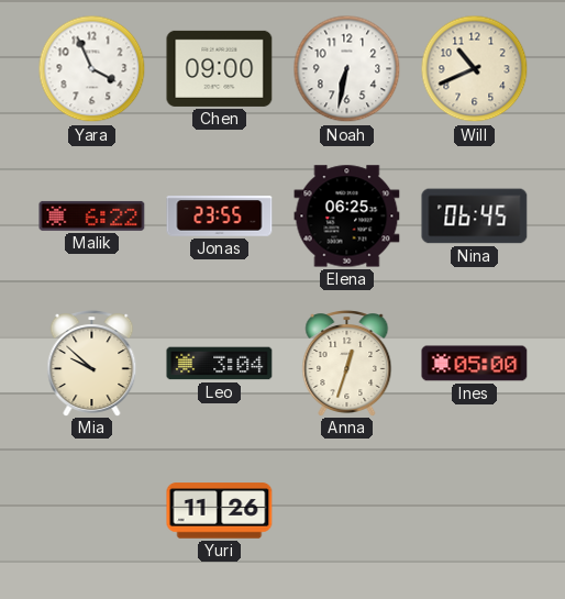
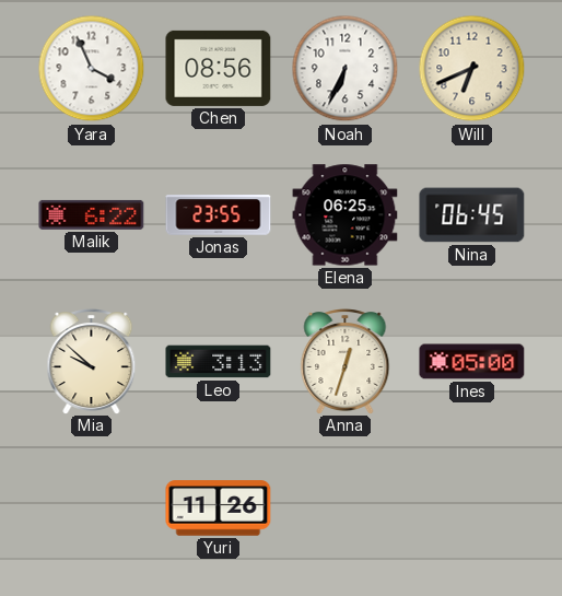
Chen: 09:00 -> 08:56
Noah: 6:32 -> 6:34
Will: 10:41 -> 6:41
Leo: 3:04 -> 3:13
